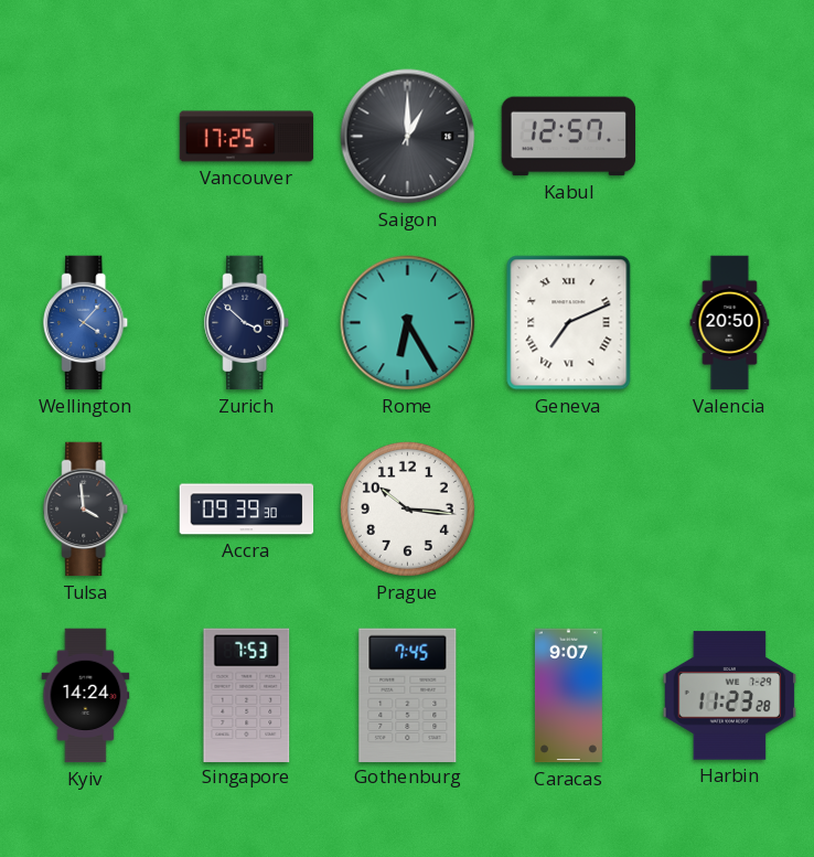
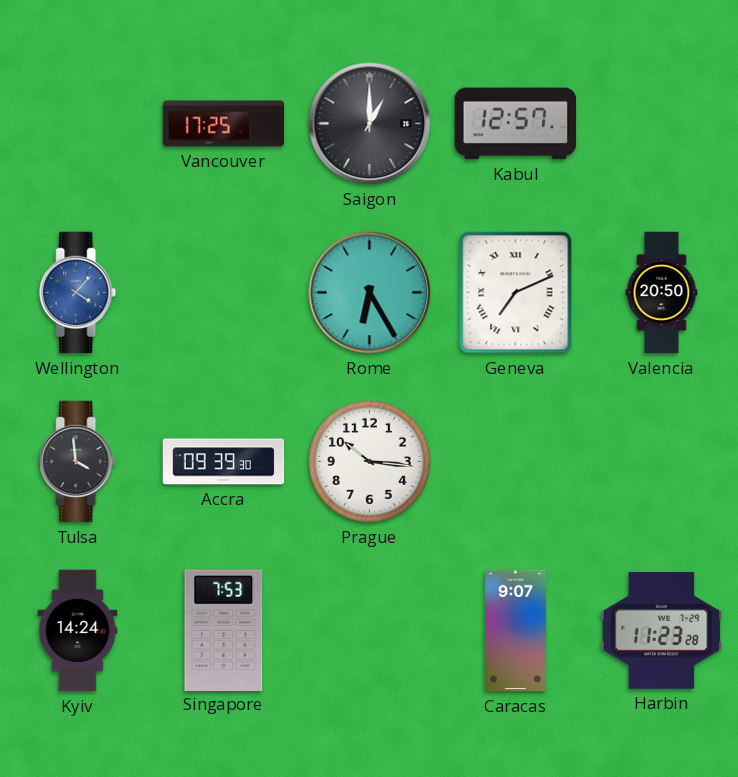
Zurich: 3:52 -> none
Gothenburg: 7:45 -> none
